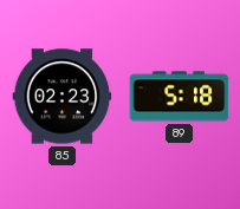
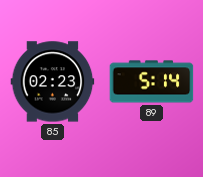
89: 5:18 -> 5:14
